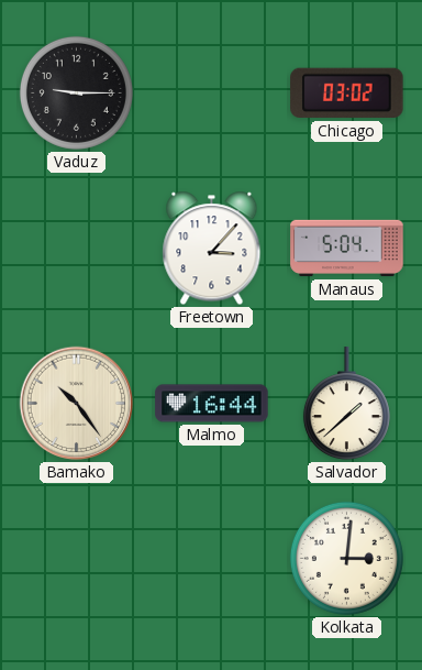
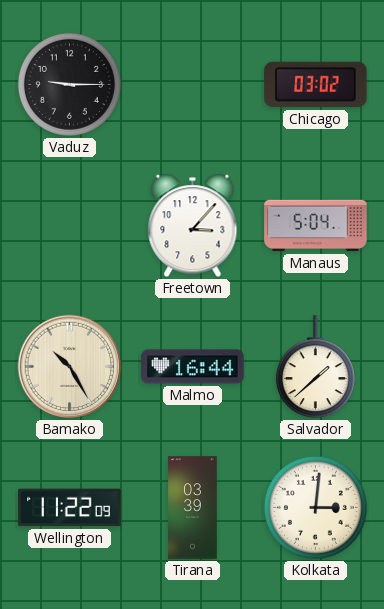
Bamako: 10:24 -> 10:25
Wellington: none -> 11:22
Tirana: none -> 03:39
